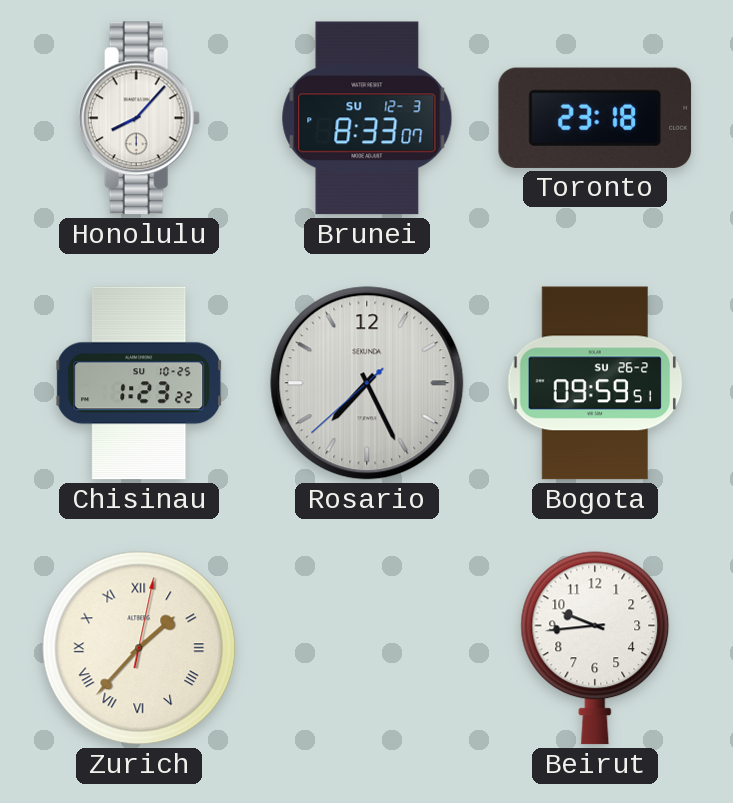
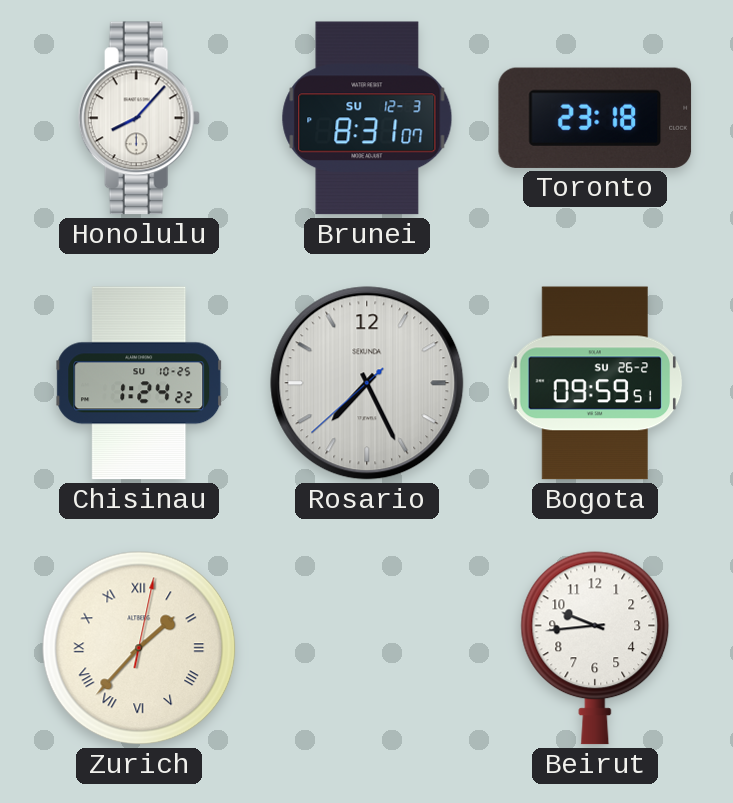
Brunei: 8:33 -> 8:31
Chisinau: 1:23 -> 1:24
